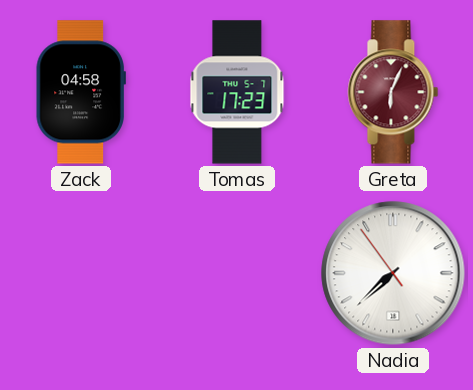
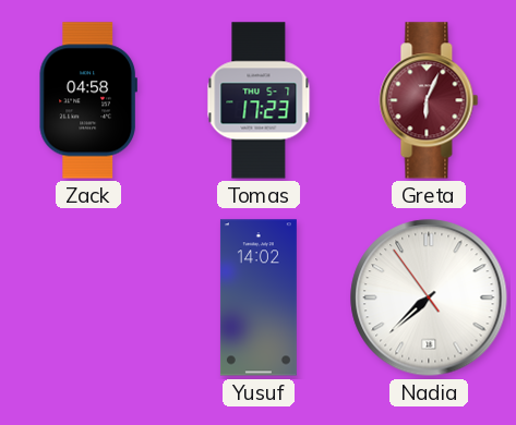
Yusuf: none -> 14:02
